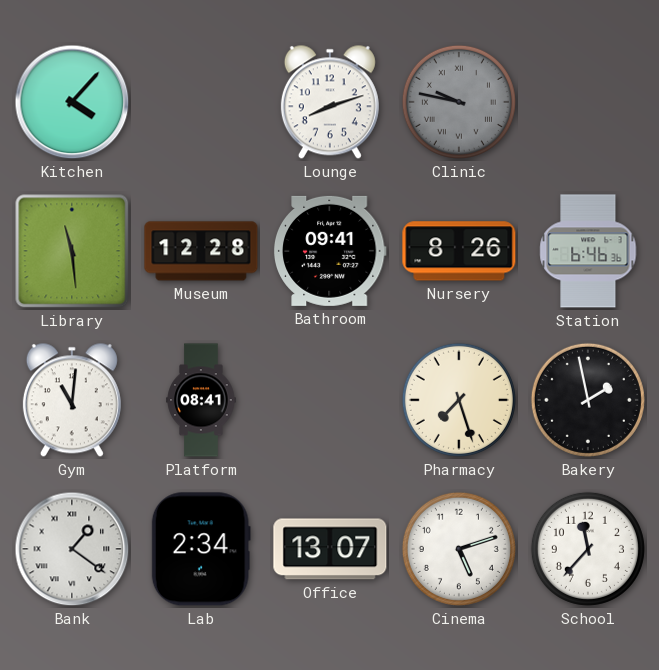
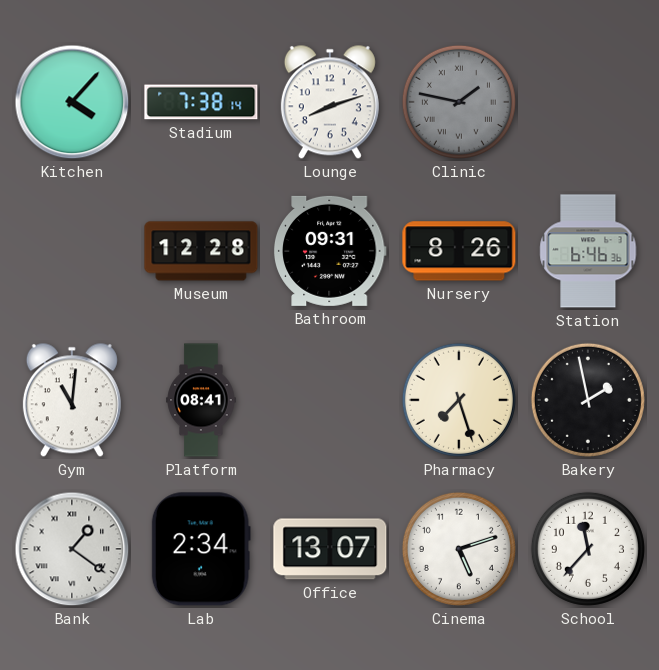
Stadium: none -> 7:38
Clinic: 9:47 -> 1:47
Library: 11:29 -> none
Bathroom: 09:41 -> 09:31
